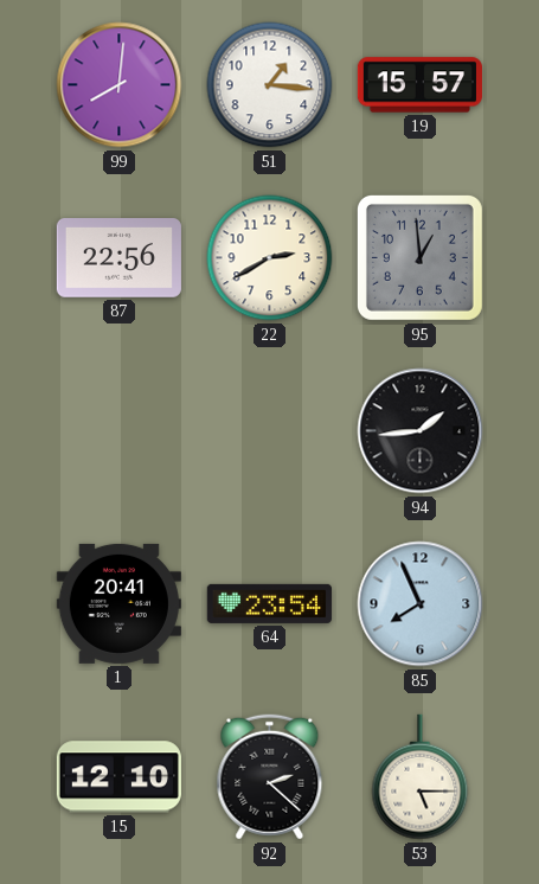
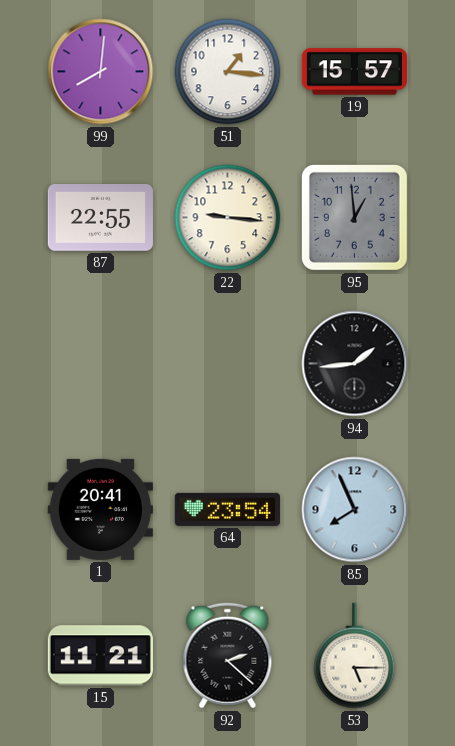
87: 22:56 -> 22:55
22: 2:40 -> 9:16
15: 12:10 -> 11:21
